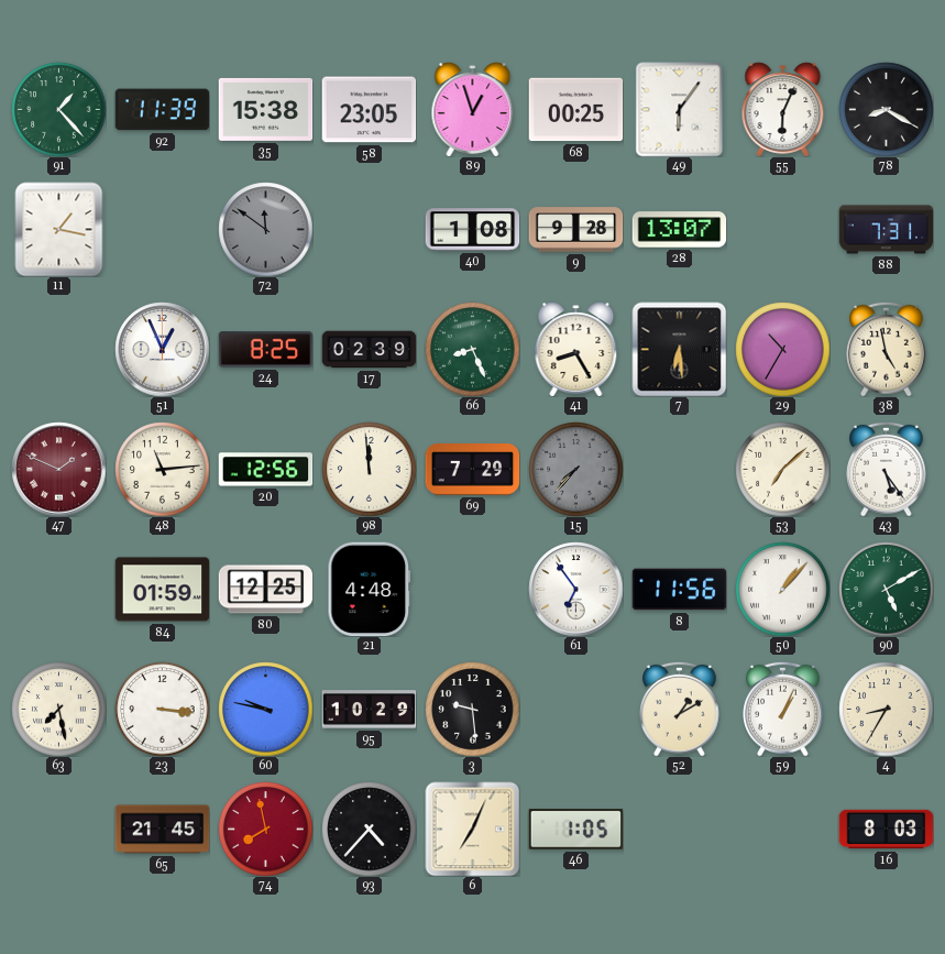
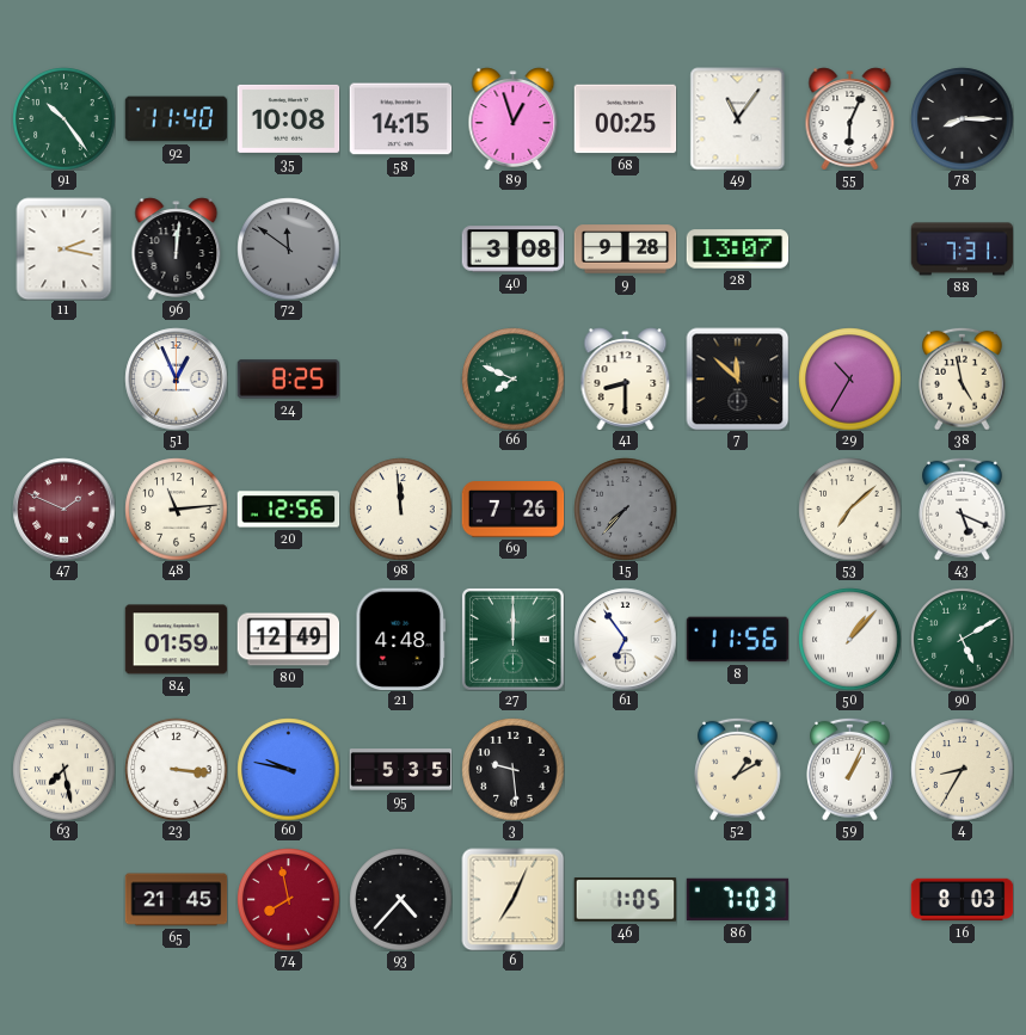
91: 1:23 -> 10:24
92: 11:39 -> 11:40
35: 15:38 -> 10:08
58: 23:05 -> 14:15
49: 6:06 -> 11:06
78: 8:20 -> 8:15
11: 1:17 -> 2:17
96: none -> 12:01
40: 1:08 -> 3:08
17: 02:39 -> none
66: 8:26 -> 7:49
41: 8:25 -> 8:30
7: 6:29 -> 11:52
69: 7:29 -> 7:26
43: 5:24 -> 5:19
80: 12:25 -> 12:49
27: none -> 12:00
95: 10:29 -> 5:35
86: none -> 7:03
